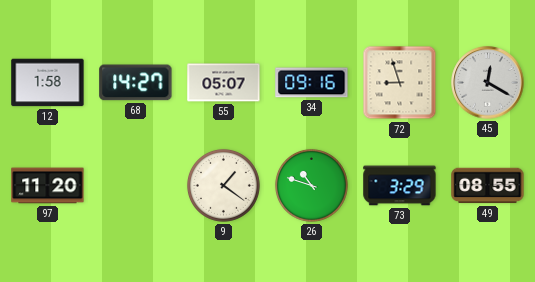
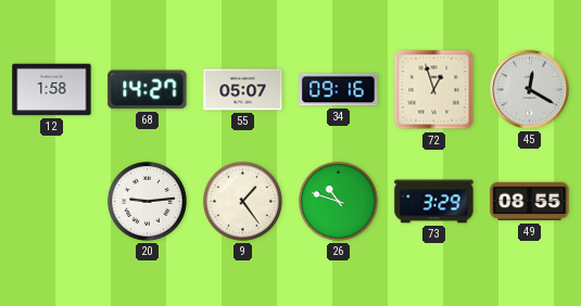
72: 8:57 -> 12:57
97: 11:20 -> none
20: none -> 9:14
9: 1:21 -> 1:24
